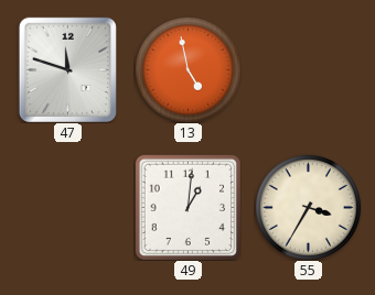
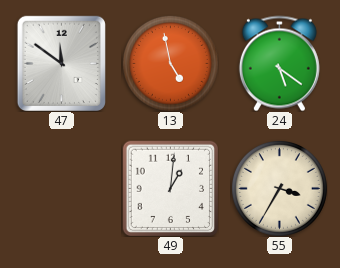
47: 11:48 -> 11:51
24: none -> 5:21
